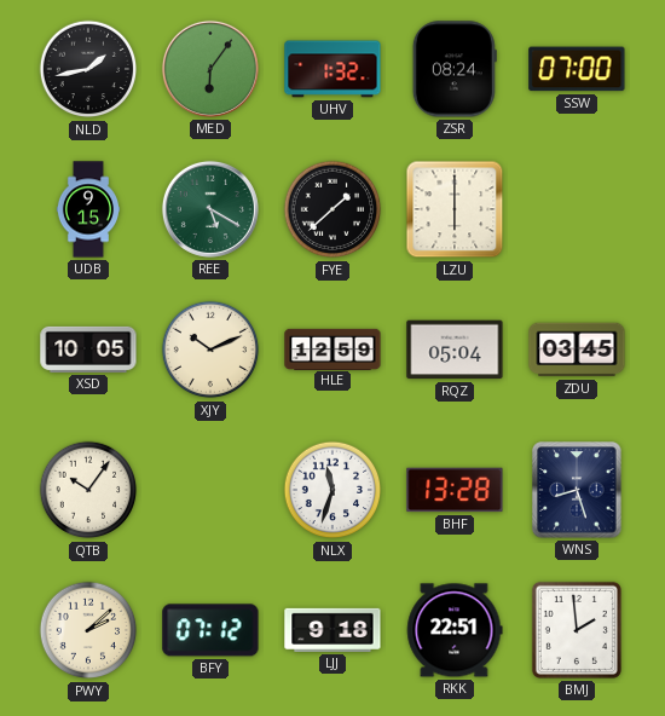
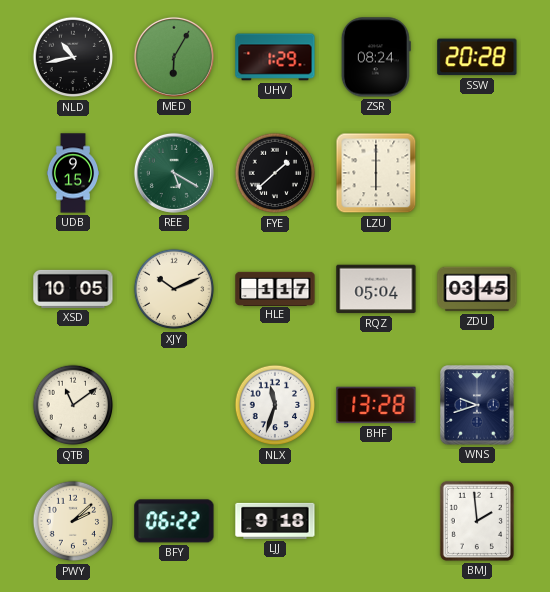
NLD: 1:43 -> 10:43
MED: 6:06 -> 6:05
UHV: 1:32 -> 1:29
SSW: 07:00 -> 20:28
HLE: 12:59 -> 1:17
QTB: 10:06 -> 11:09
WNS: 8:27 -> 9:42
BFY: 07:12 -> 06:22
RKK: 22:51 -> none
